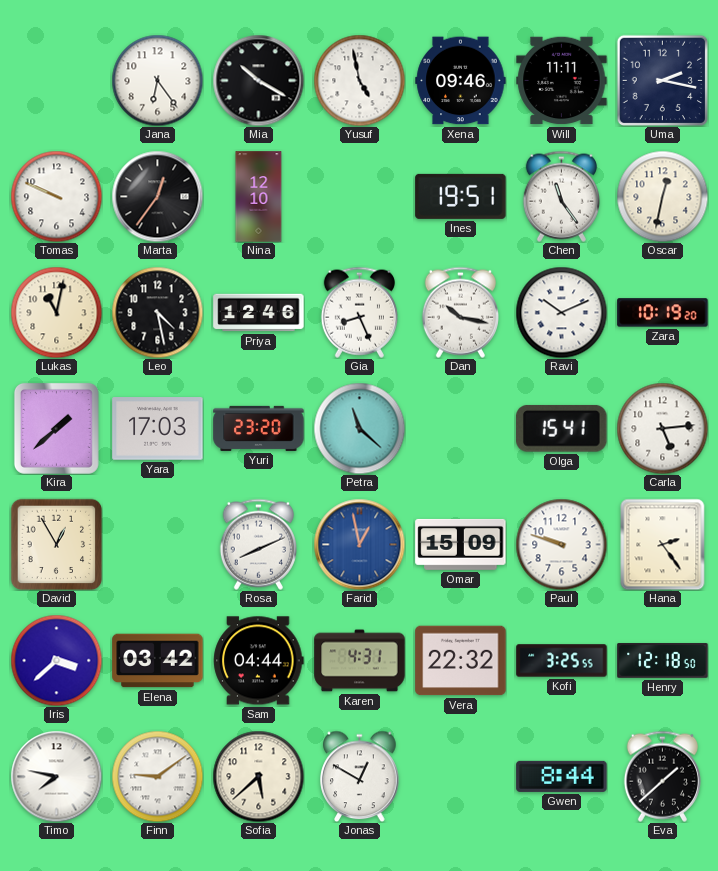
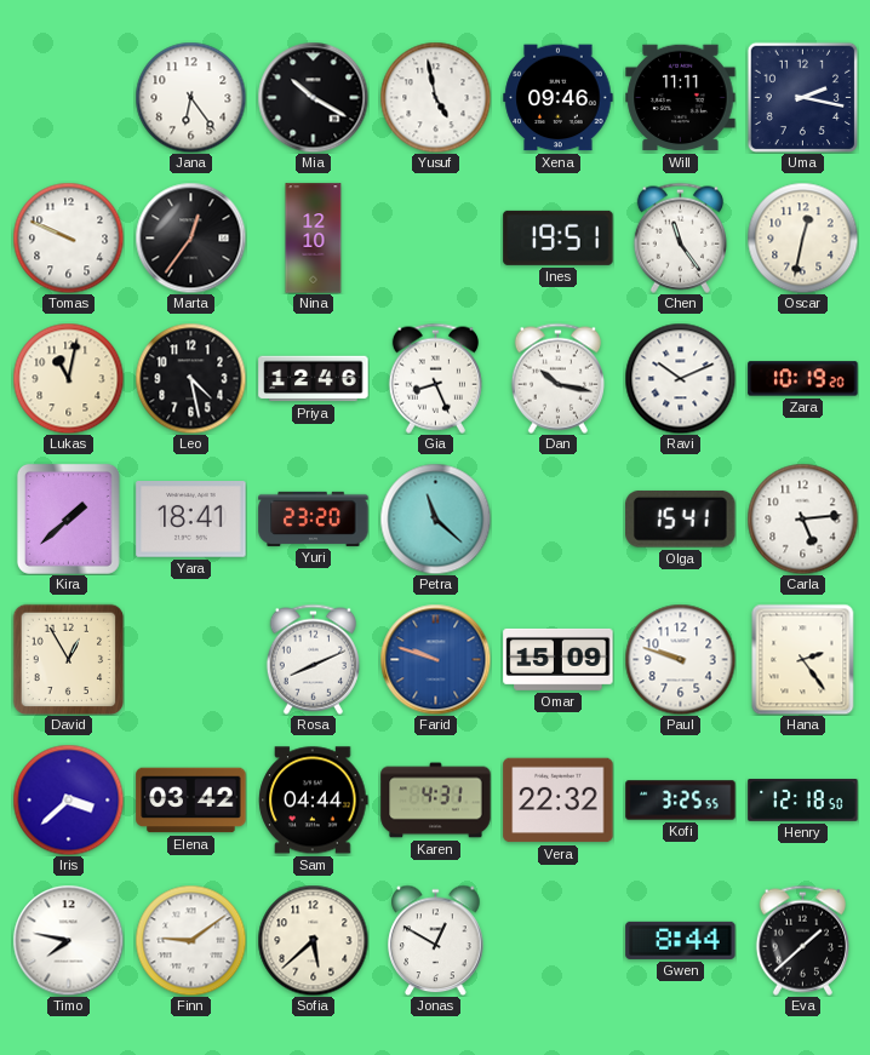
Yara: 17:03 -> 18:41
Farid: 12:58 -> 9:48
